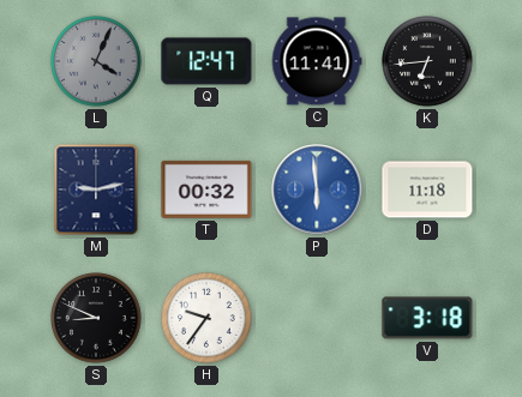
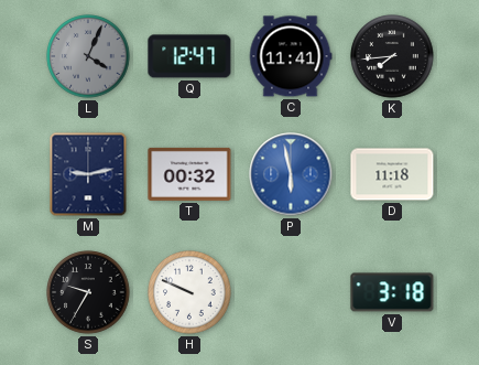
K: 6:44 -> 7:44
P: 5:59 -> 5:58
S: 8:49 -> 9:35
H: 9:36 -> 9:49
